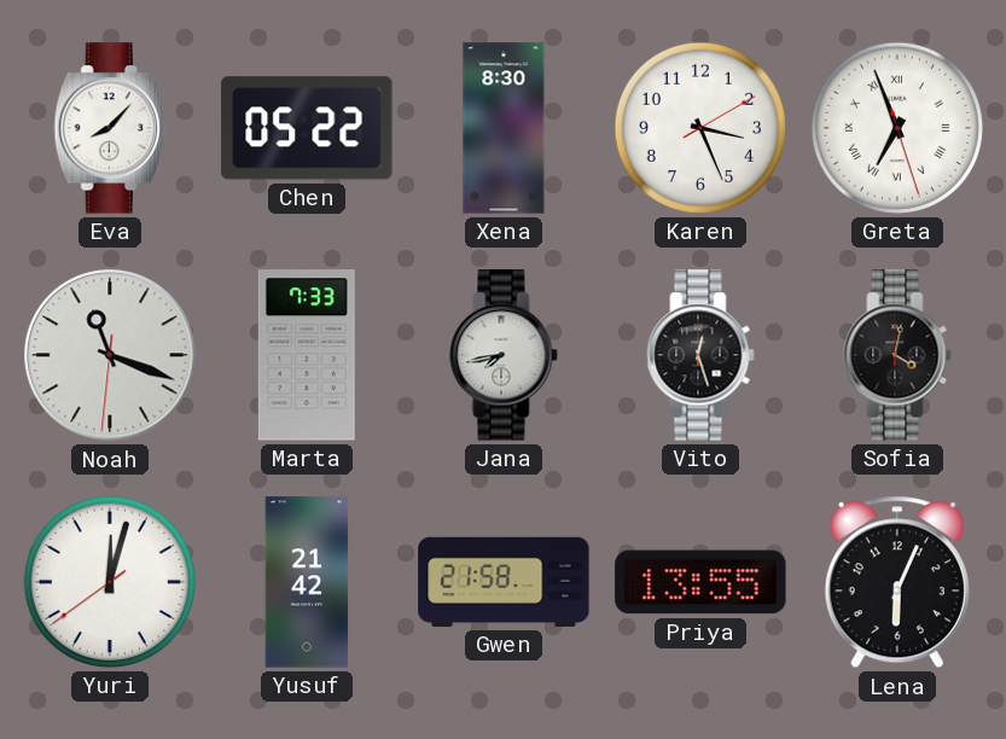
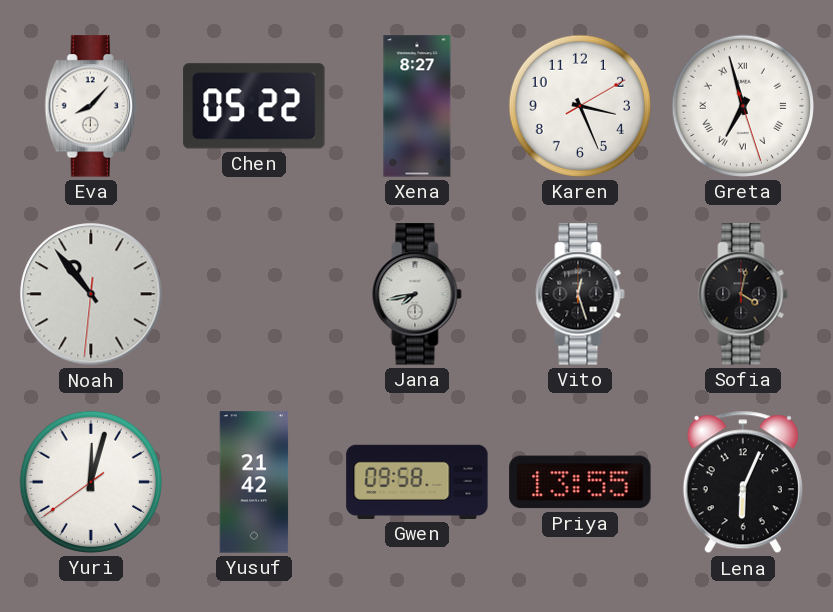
Xena: 8:30 -> 8:27
Greta: 6:56 -> 6:57
Noah: 11:18 -> 10:53
Marta: 7:33 -> none
Gwen: 21:58 -> 09:58
